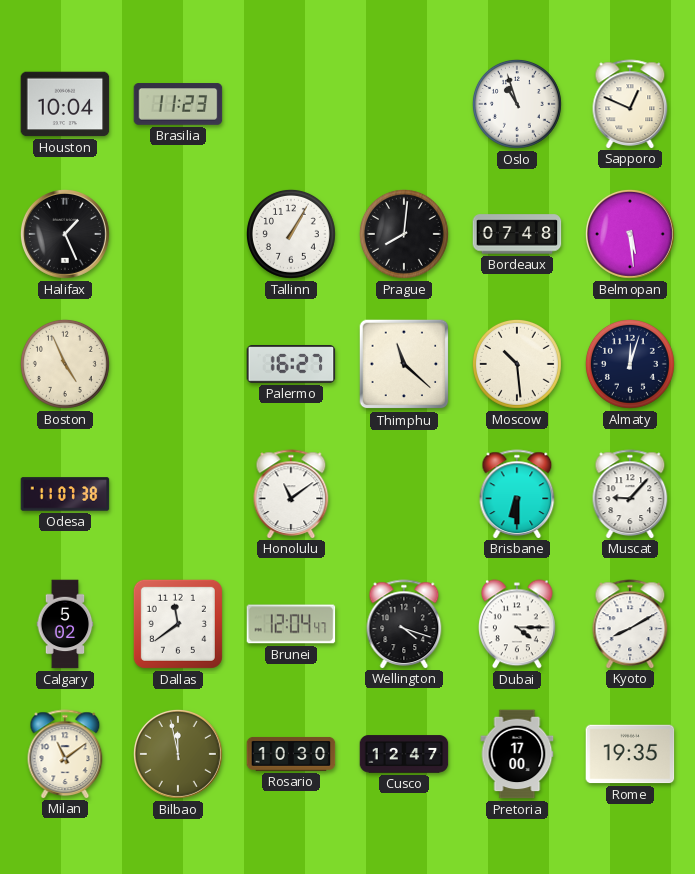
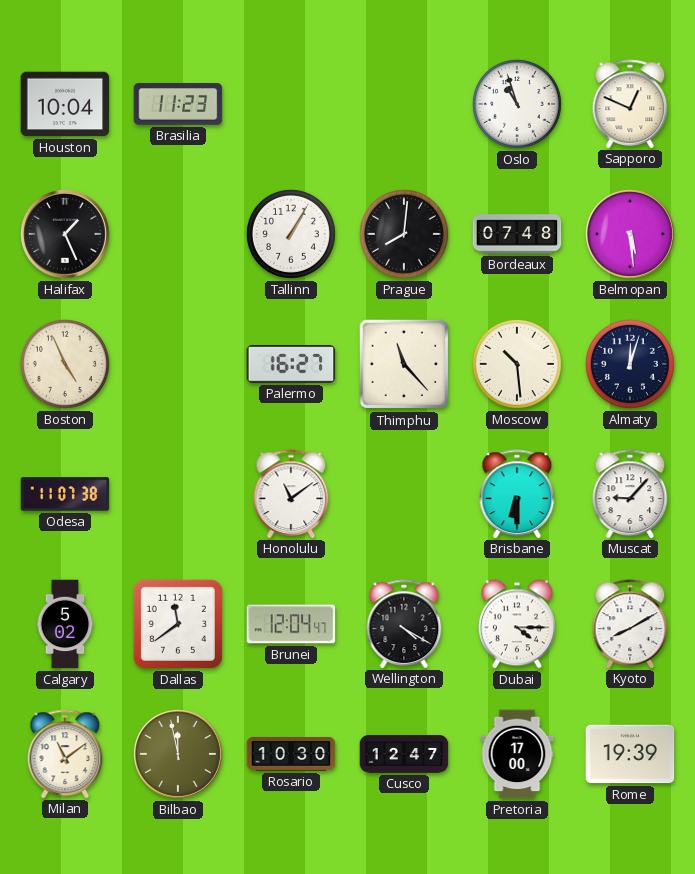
Thimphu: 11:22 -> 11:23
Wellington: 4:18 -> 4:20
Rome: 19:35 -> 19:39
